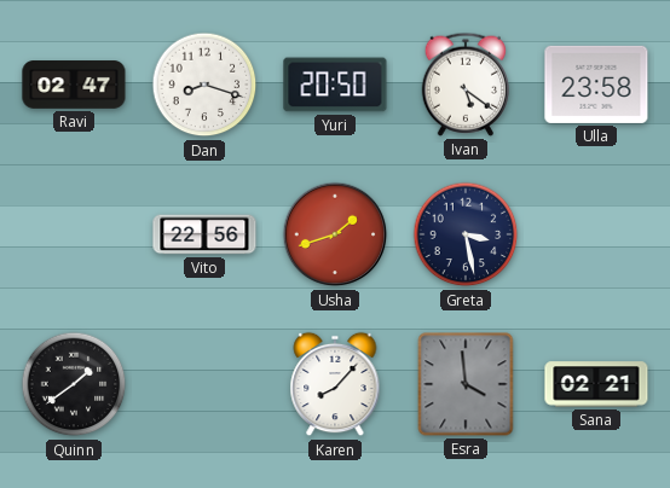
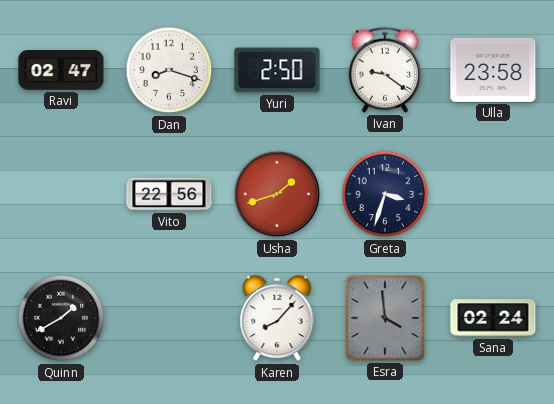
Yuri: 20:50 -> 2:50
Ivan: 5:21 -> 9:21
Greta: 3:28 -> 3:33
Quinn: 1:39 -> 1:40
Sana: 02:21 -> 02:24
